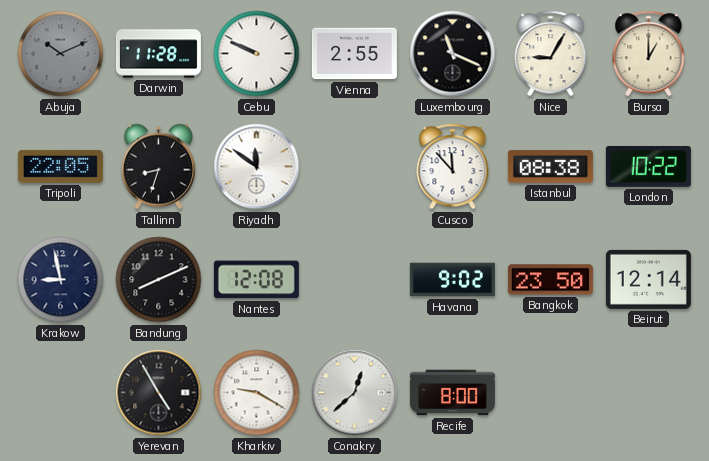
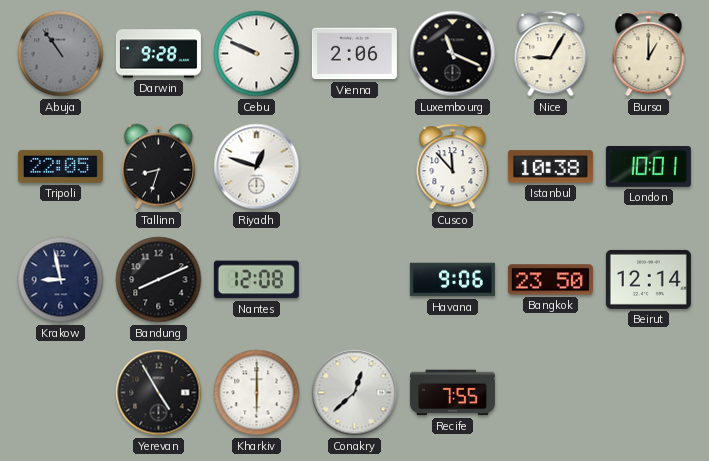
Abuja: 10:11 -> 10:54
Darwin: 11:28 -> 9:28
Vienna: 2:55 -> 2:06
Riyadh: 11:51 -> 12:48
Istanbul: 08:38 -> 10:38
London: 10:22 -> 10:01
Havana: 9:02 -> 9:06
Kharkiv: 9:20 -> 6:00
Recife: 8:00 -> 7:55
